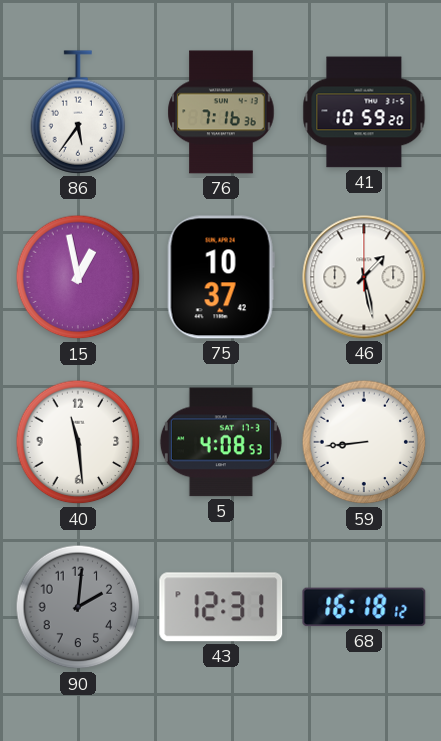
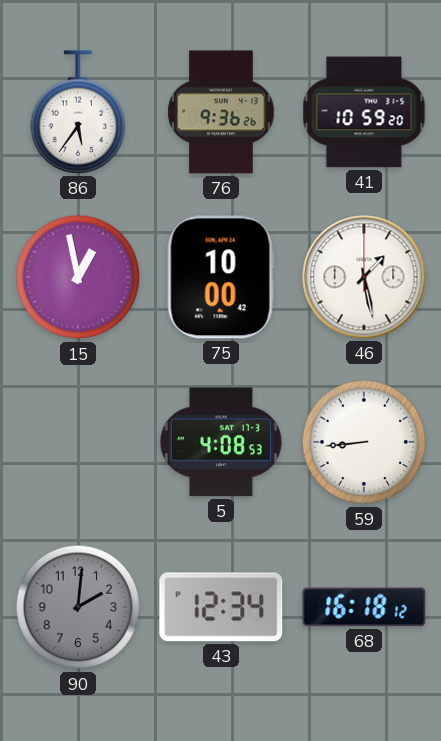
76: 7:16 -> 9:36
75: 10:37 -> 10:00
40: 11:29 -> none
43: 12:31 -> 12:34
